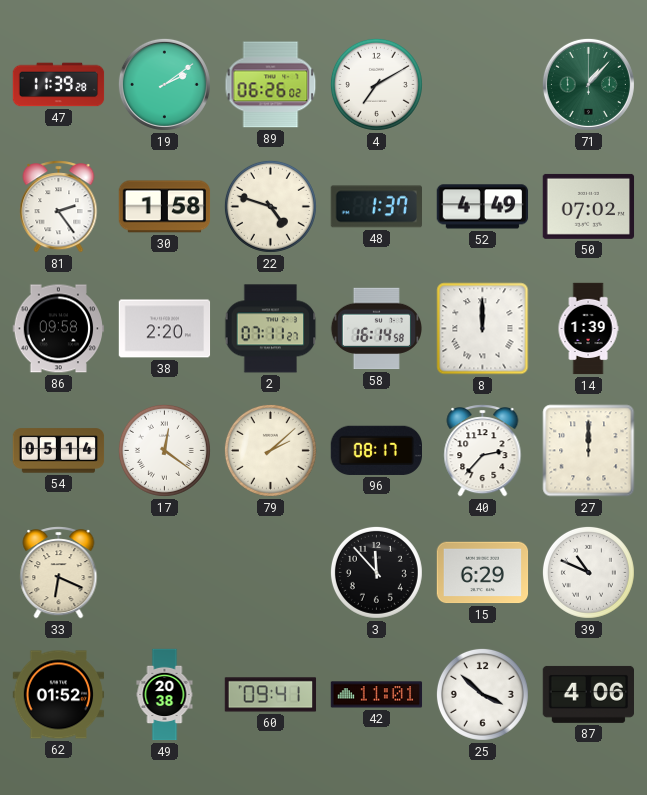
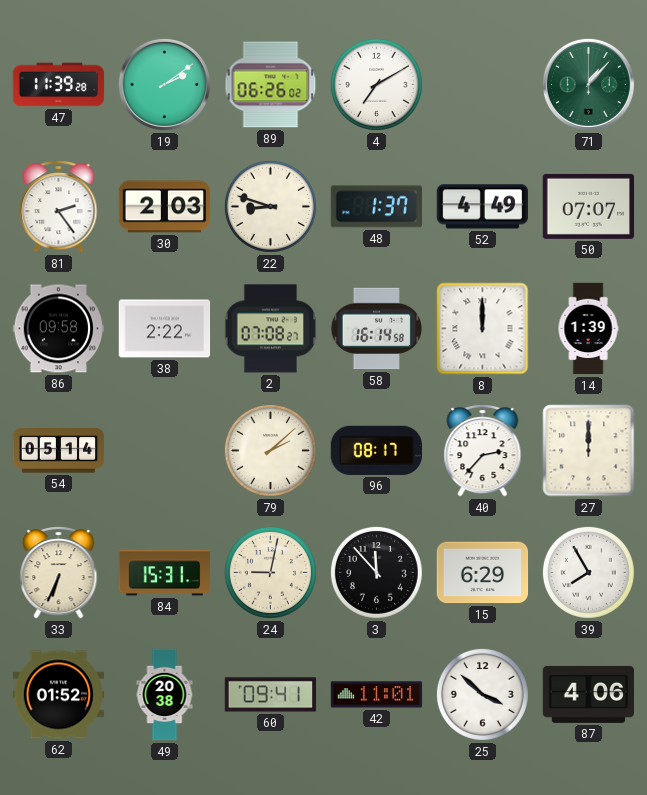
30: 1:58 -> 2:03
22: 4:48 -> 8:48
50: 07:02 -> 07:07
38: 2:20 -> 2:22
2: 07:11 -> 07:08
17: 12:21 -> none
33: 6:19 -> 6:34
84: none -> 15:31
24: none -> 9:02
39: 10:49 -> 7:55
